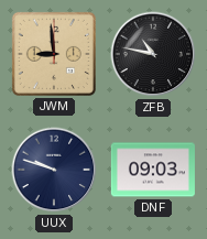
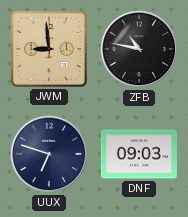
UUX: 9:48 -> 6:48
